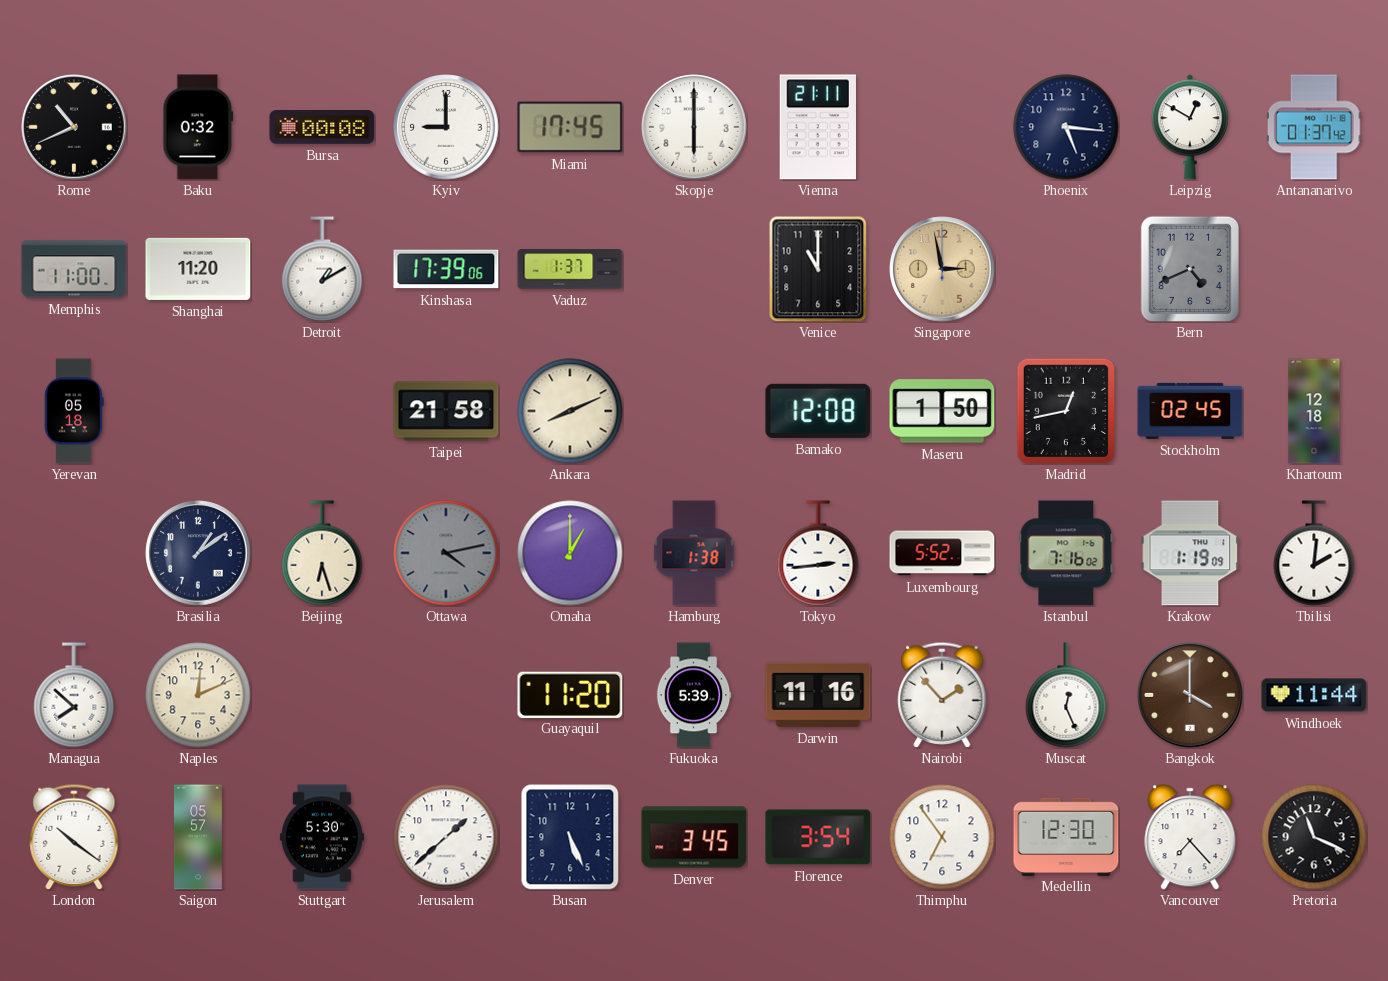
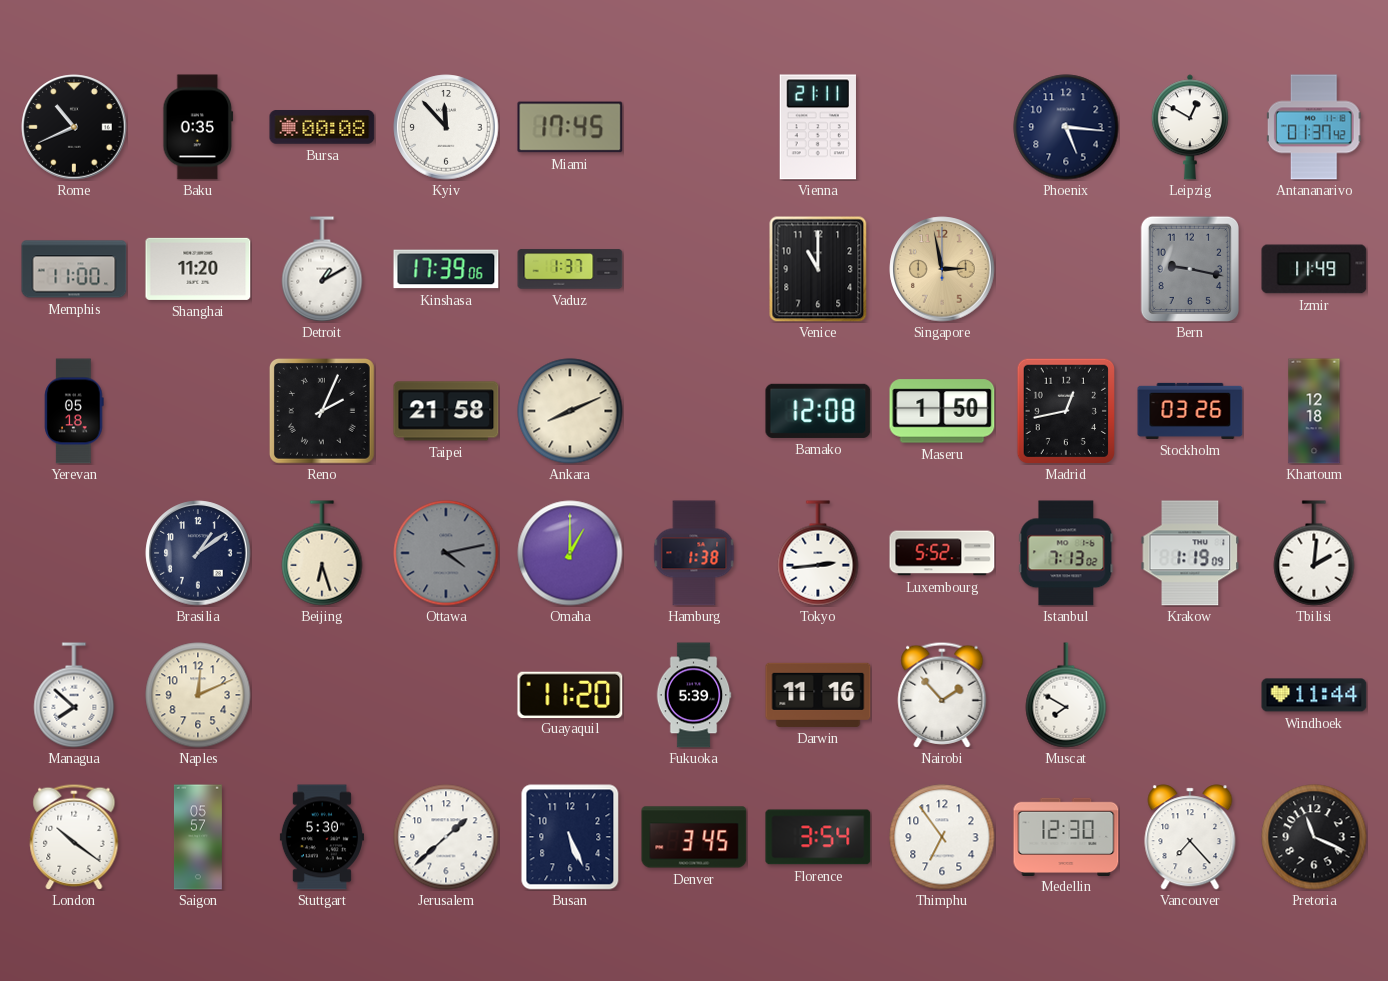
Baku: 0:32 -> 0:35
Kyiv: 9:00 -> 11:53
Skopje: 6:00 -> none
Bern: 4:41 -> 9:17
Izmir: none -> 11:49
Reno: none -> 2:04
Stockholm: 02:45 -> 03:26
Istanbul: 7:16 -> 7:13
Muscat: 12:26 -> 7:50
Bangkok: 4:00 -> none
